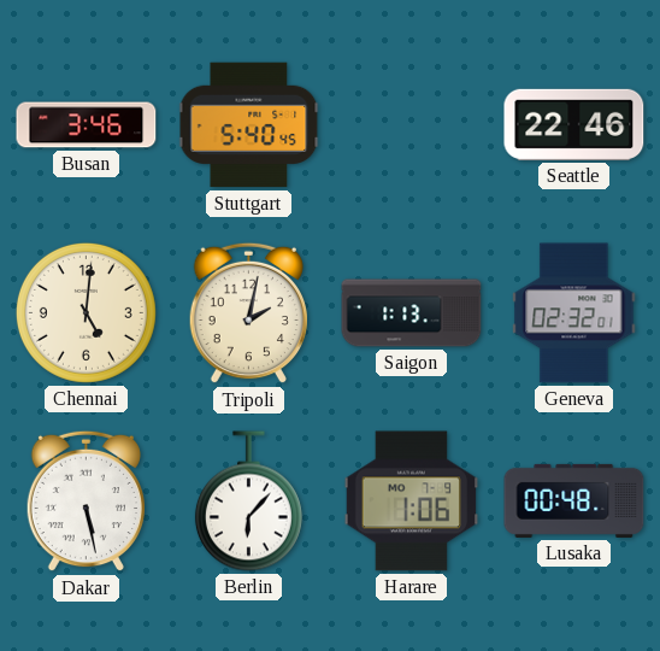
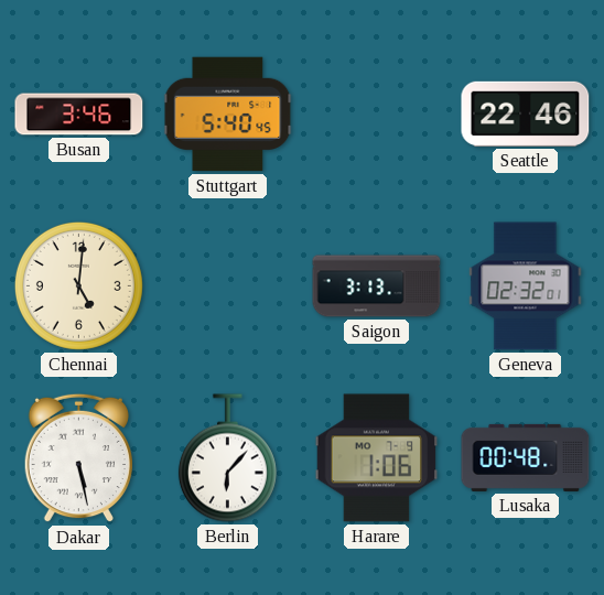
Tripoli: 2:02 -> none
Saigon: 1:13 -> 3:13
